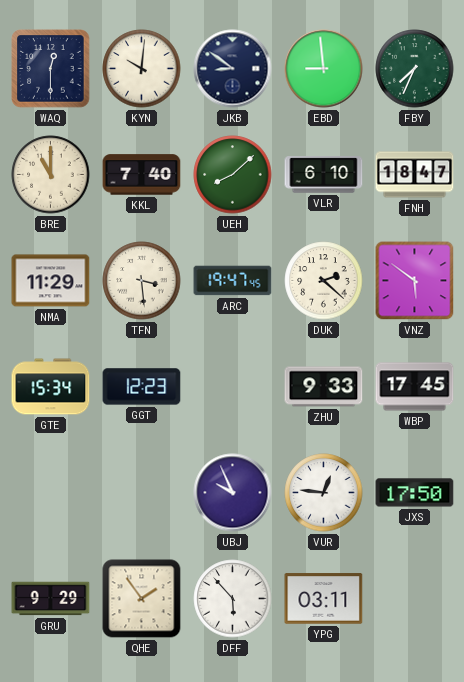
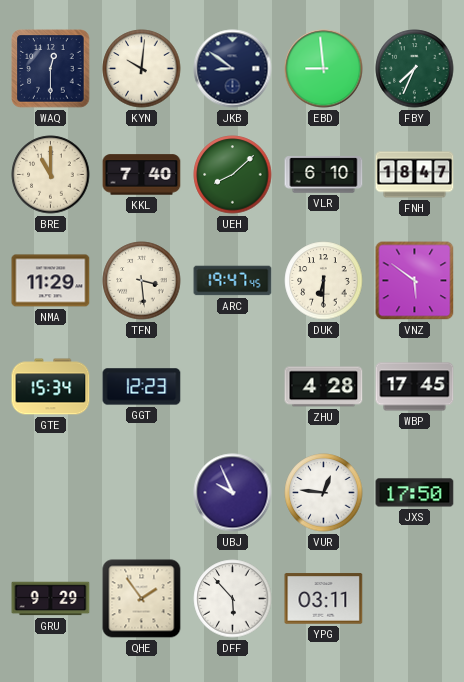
DUK: 2:22 -> 6:30
ZHU: 9:33 -> 4:28
